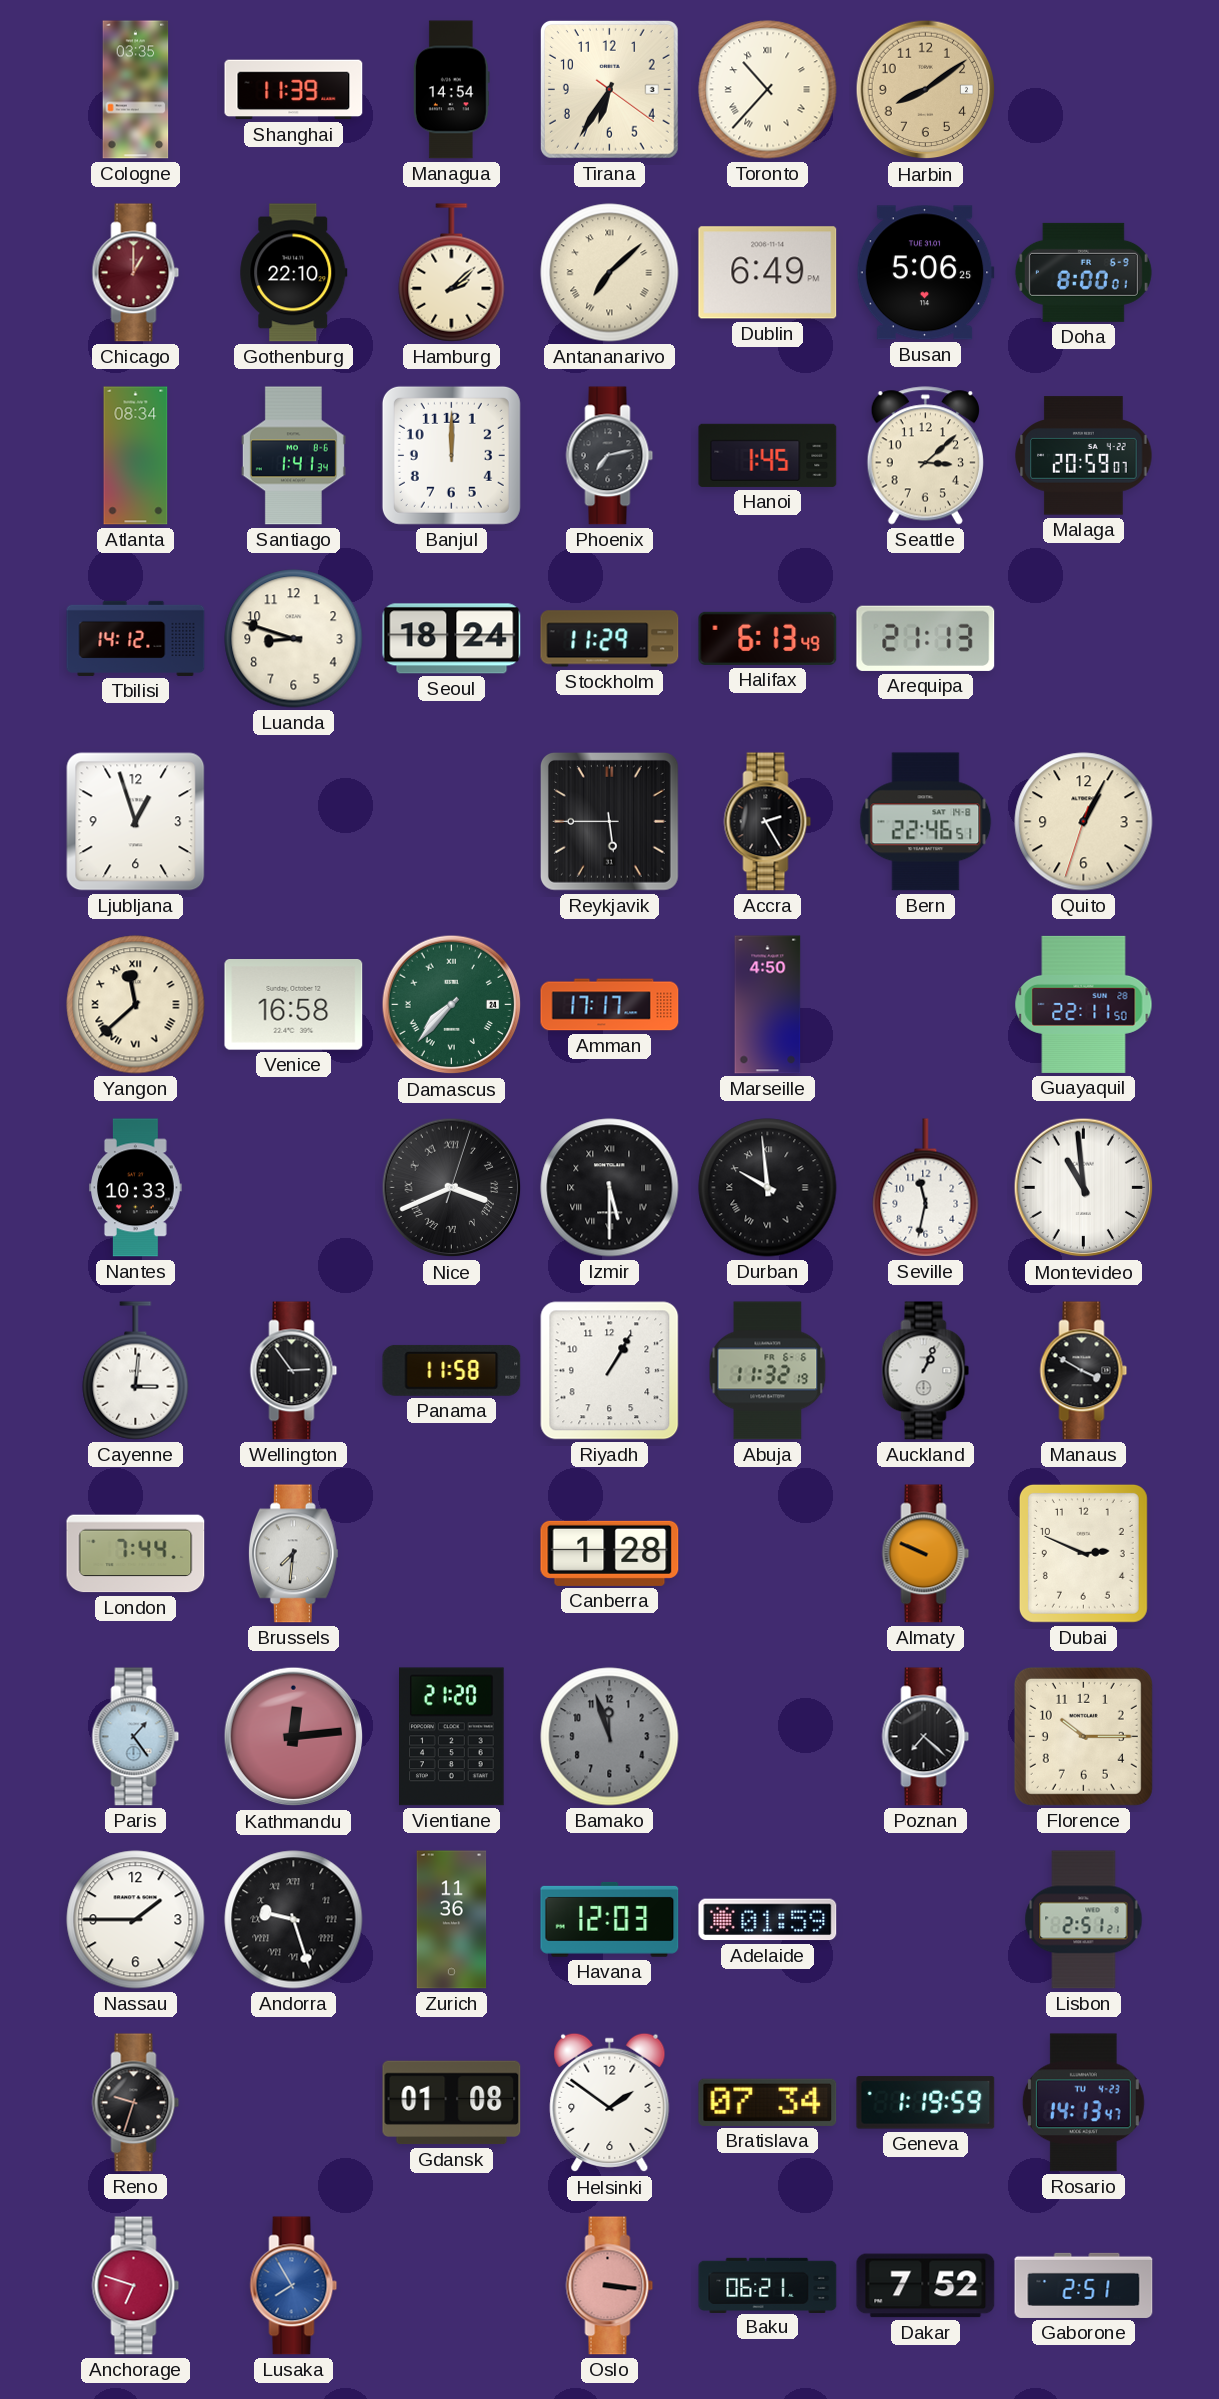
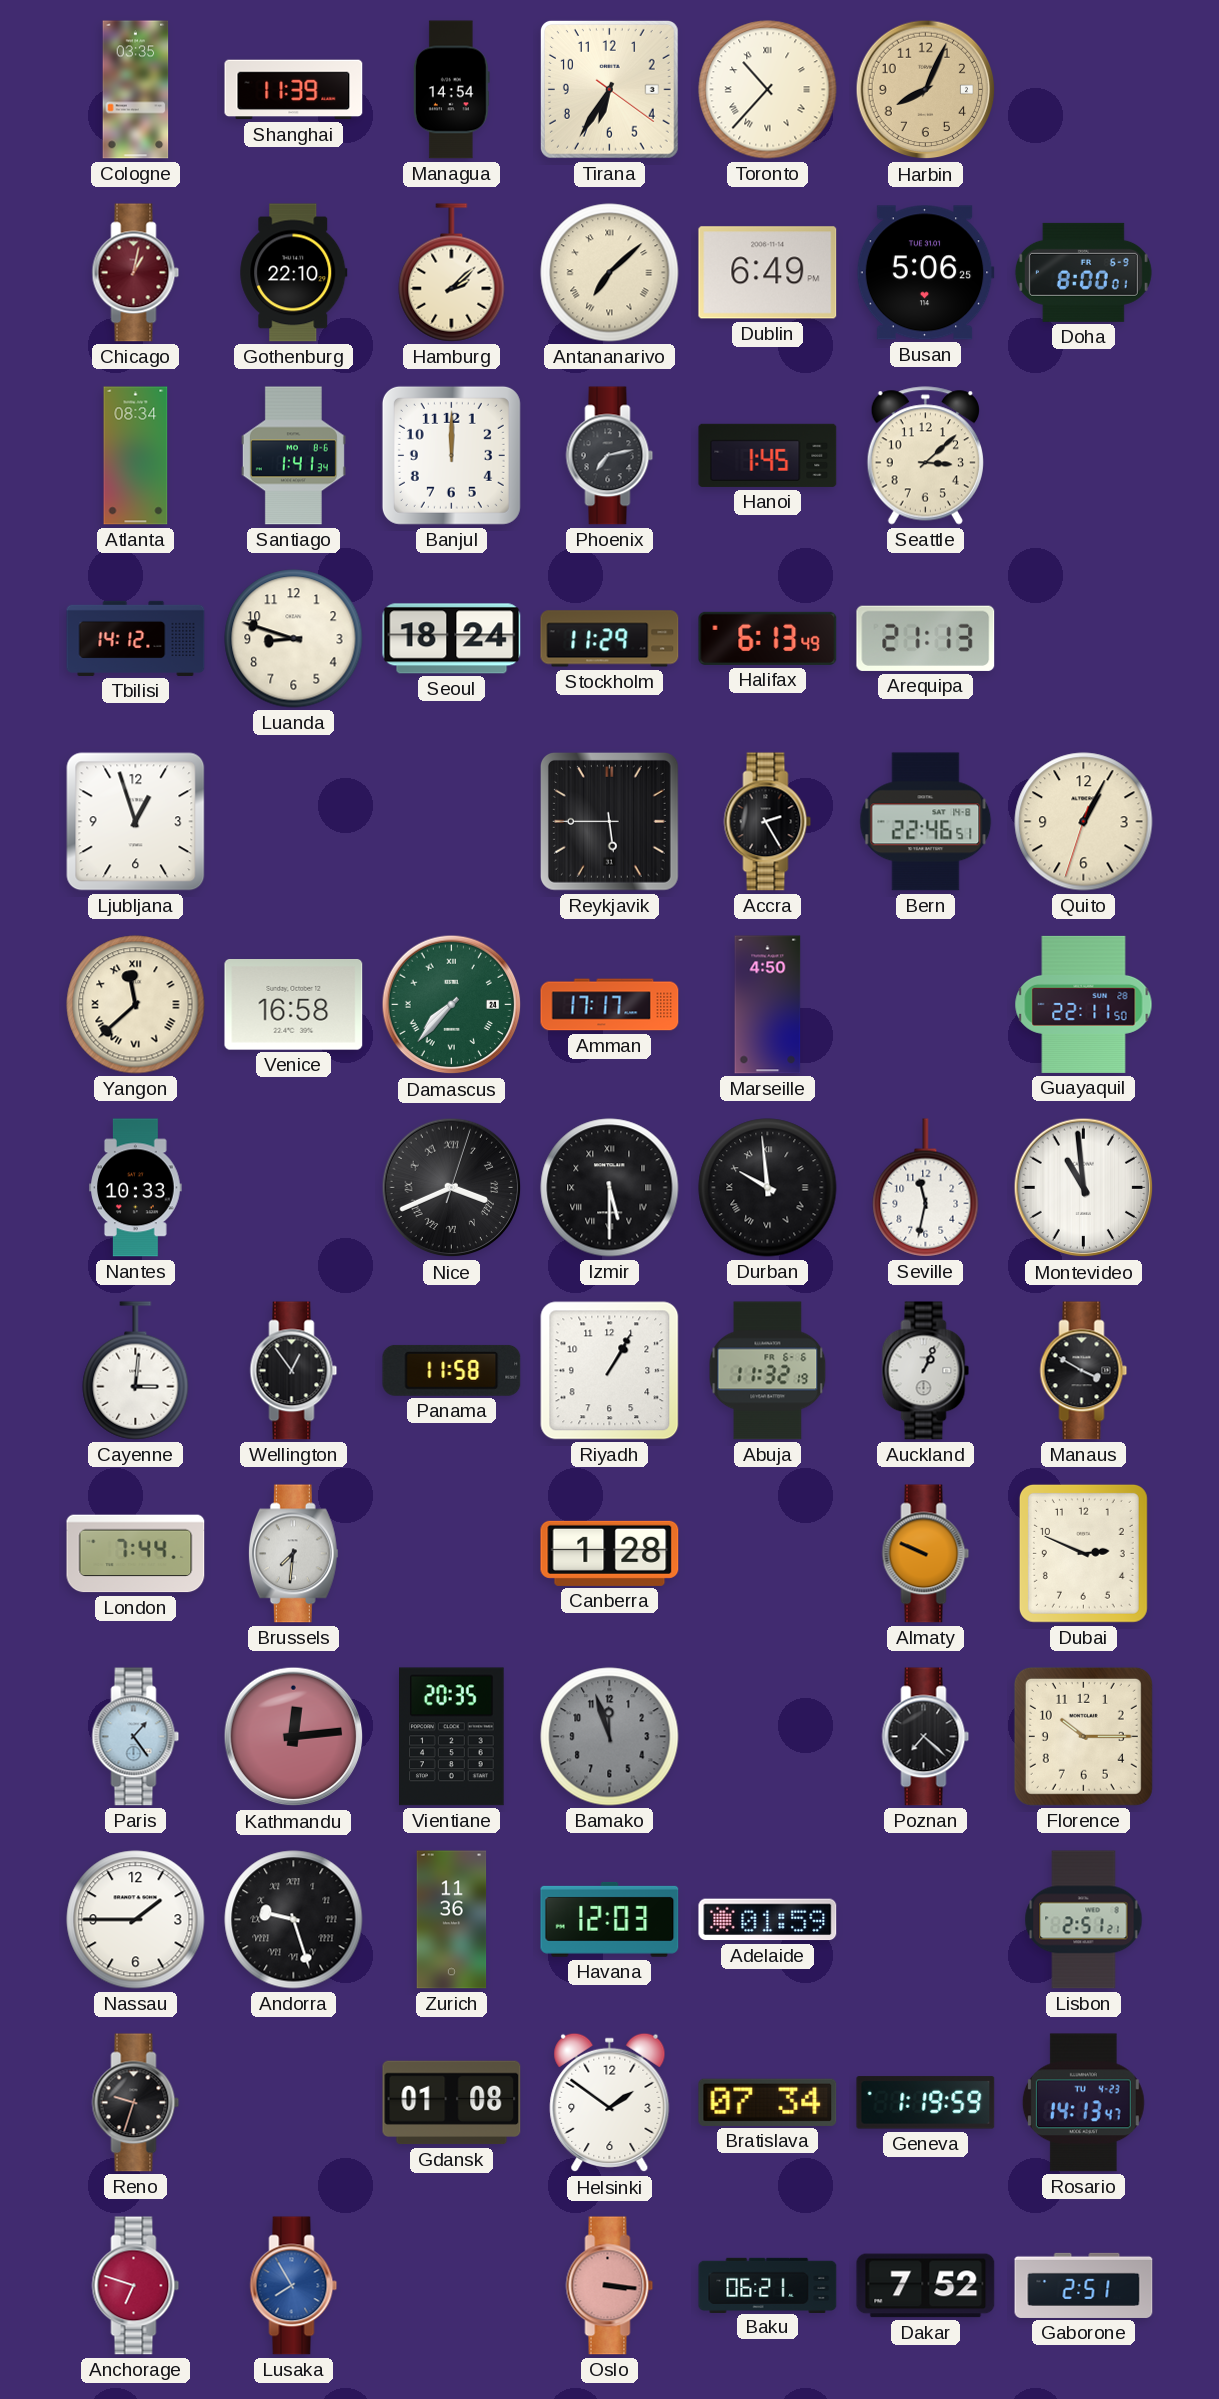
Harbin: 8:09 -> 8:04
Chicago: 1:00 -> 1:02
Malaga: 20:59 -> none
Wellington: 2:54 -> 12:54
Vientiane: 21:20 -> 20:35
